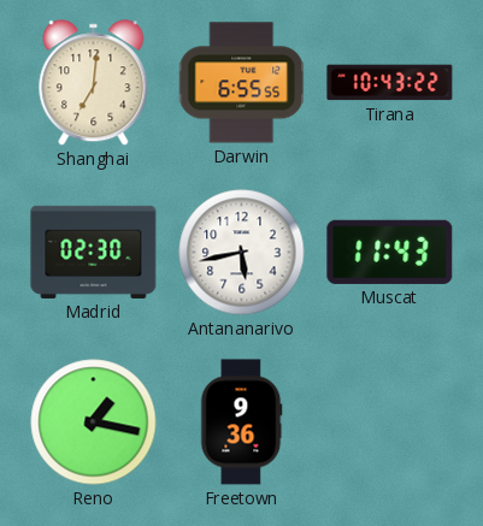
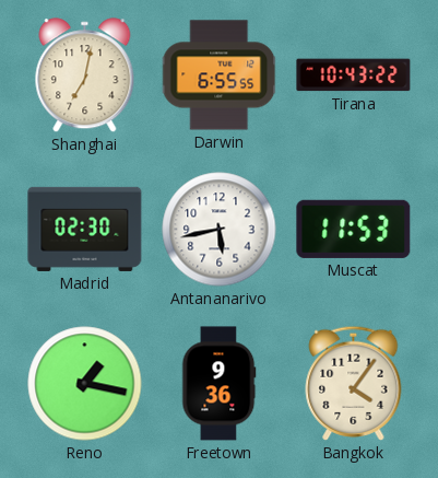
Shanghai: 7:01 -> 7:02
Muscat: 11:43 -> 11:53
Bangkok: none -> 4:06
